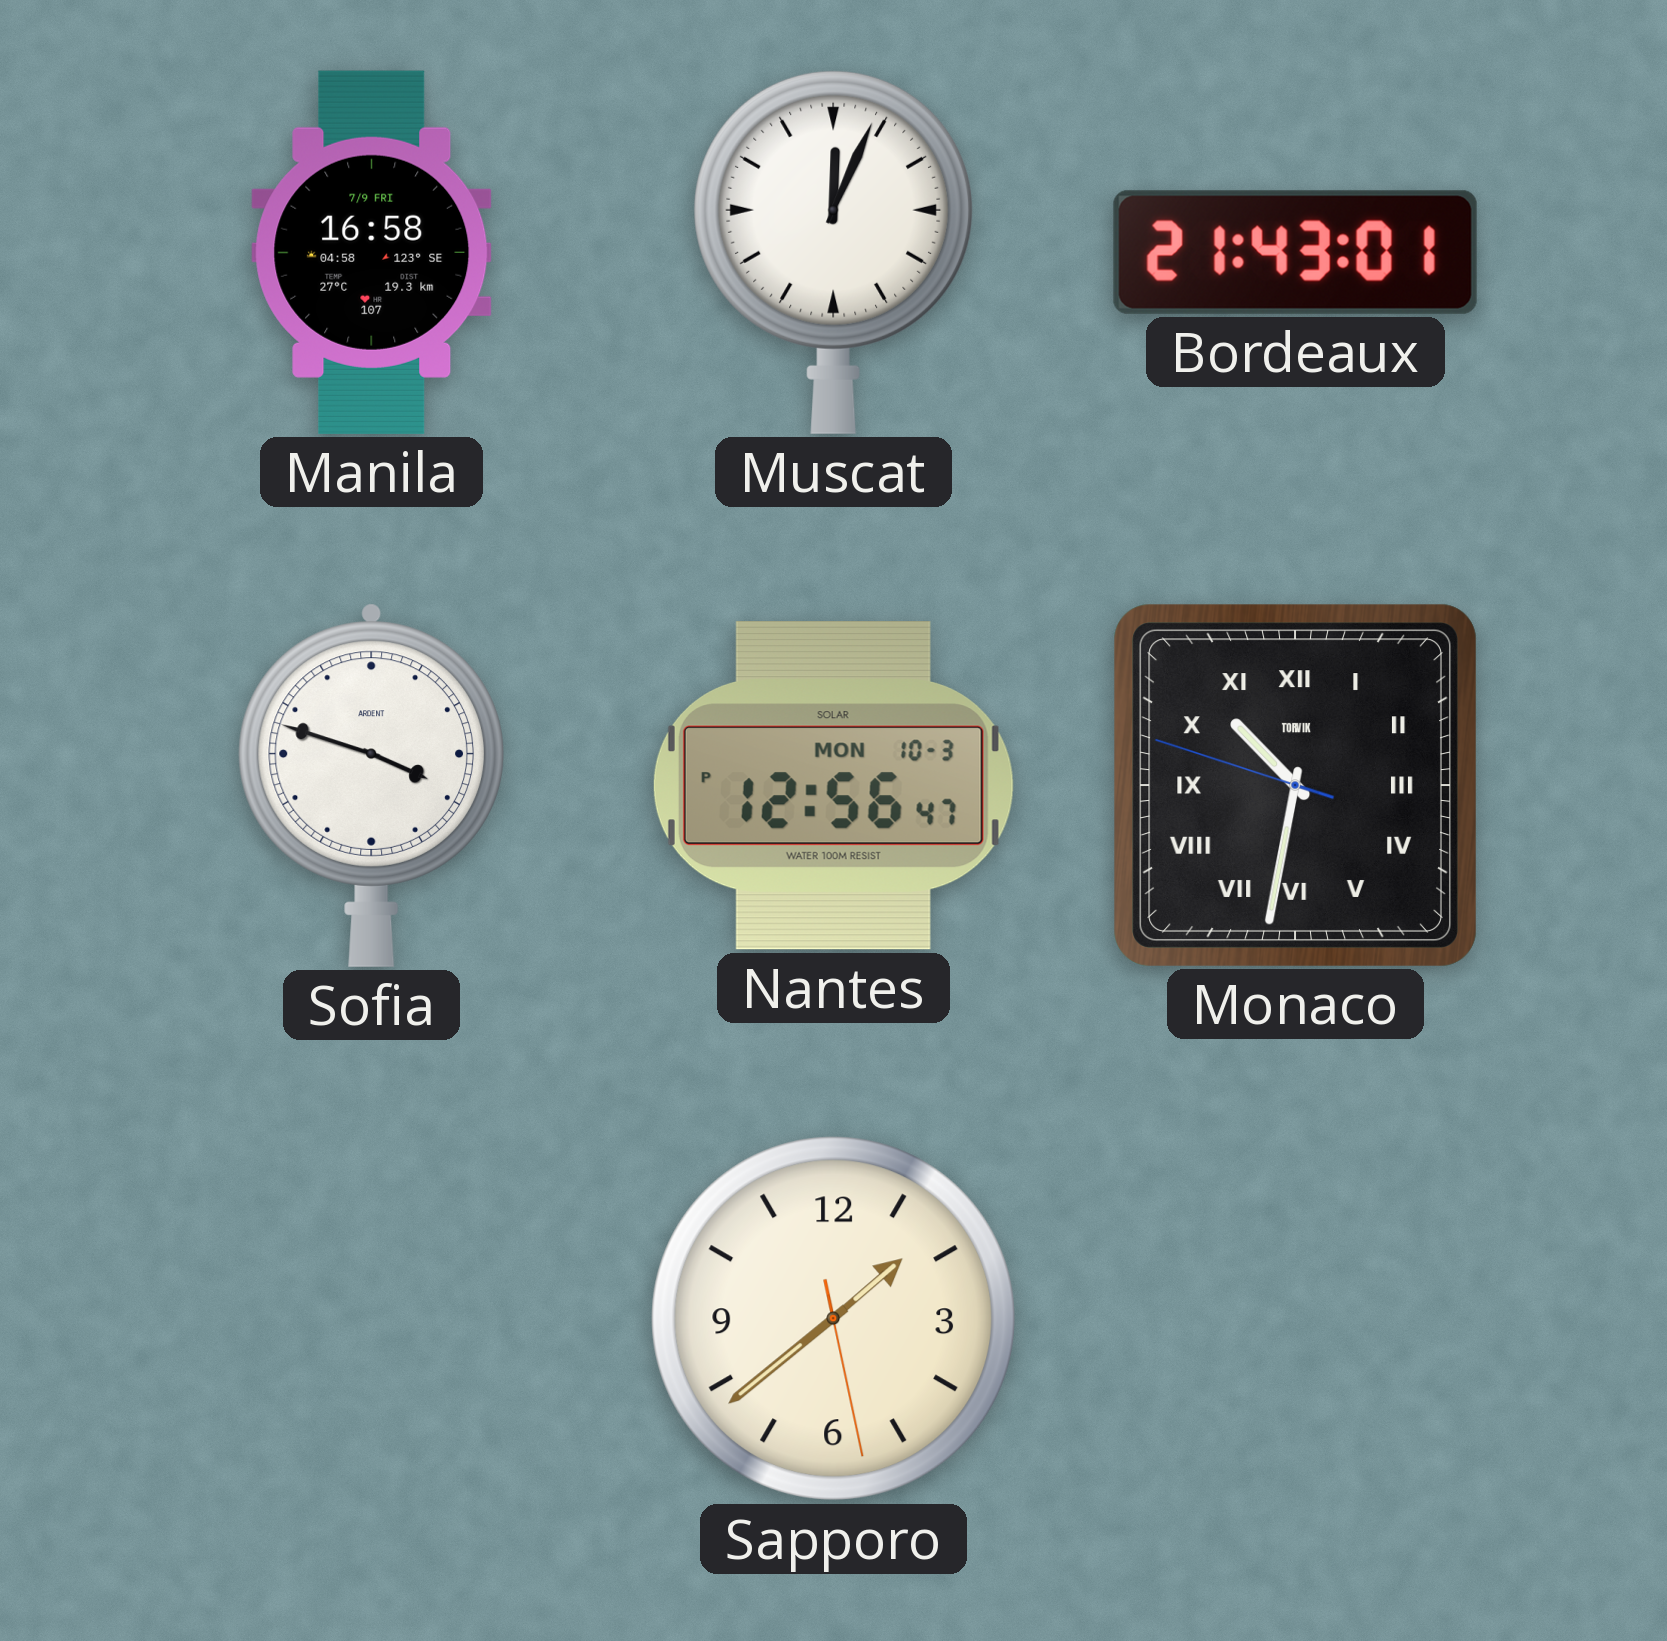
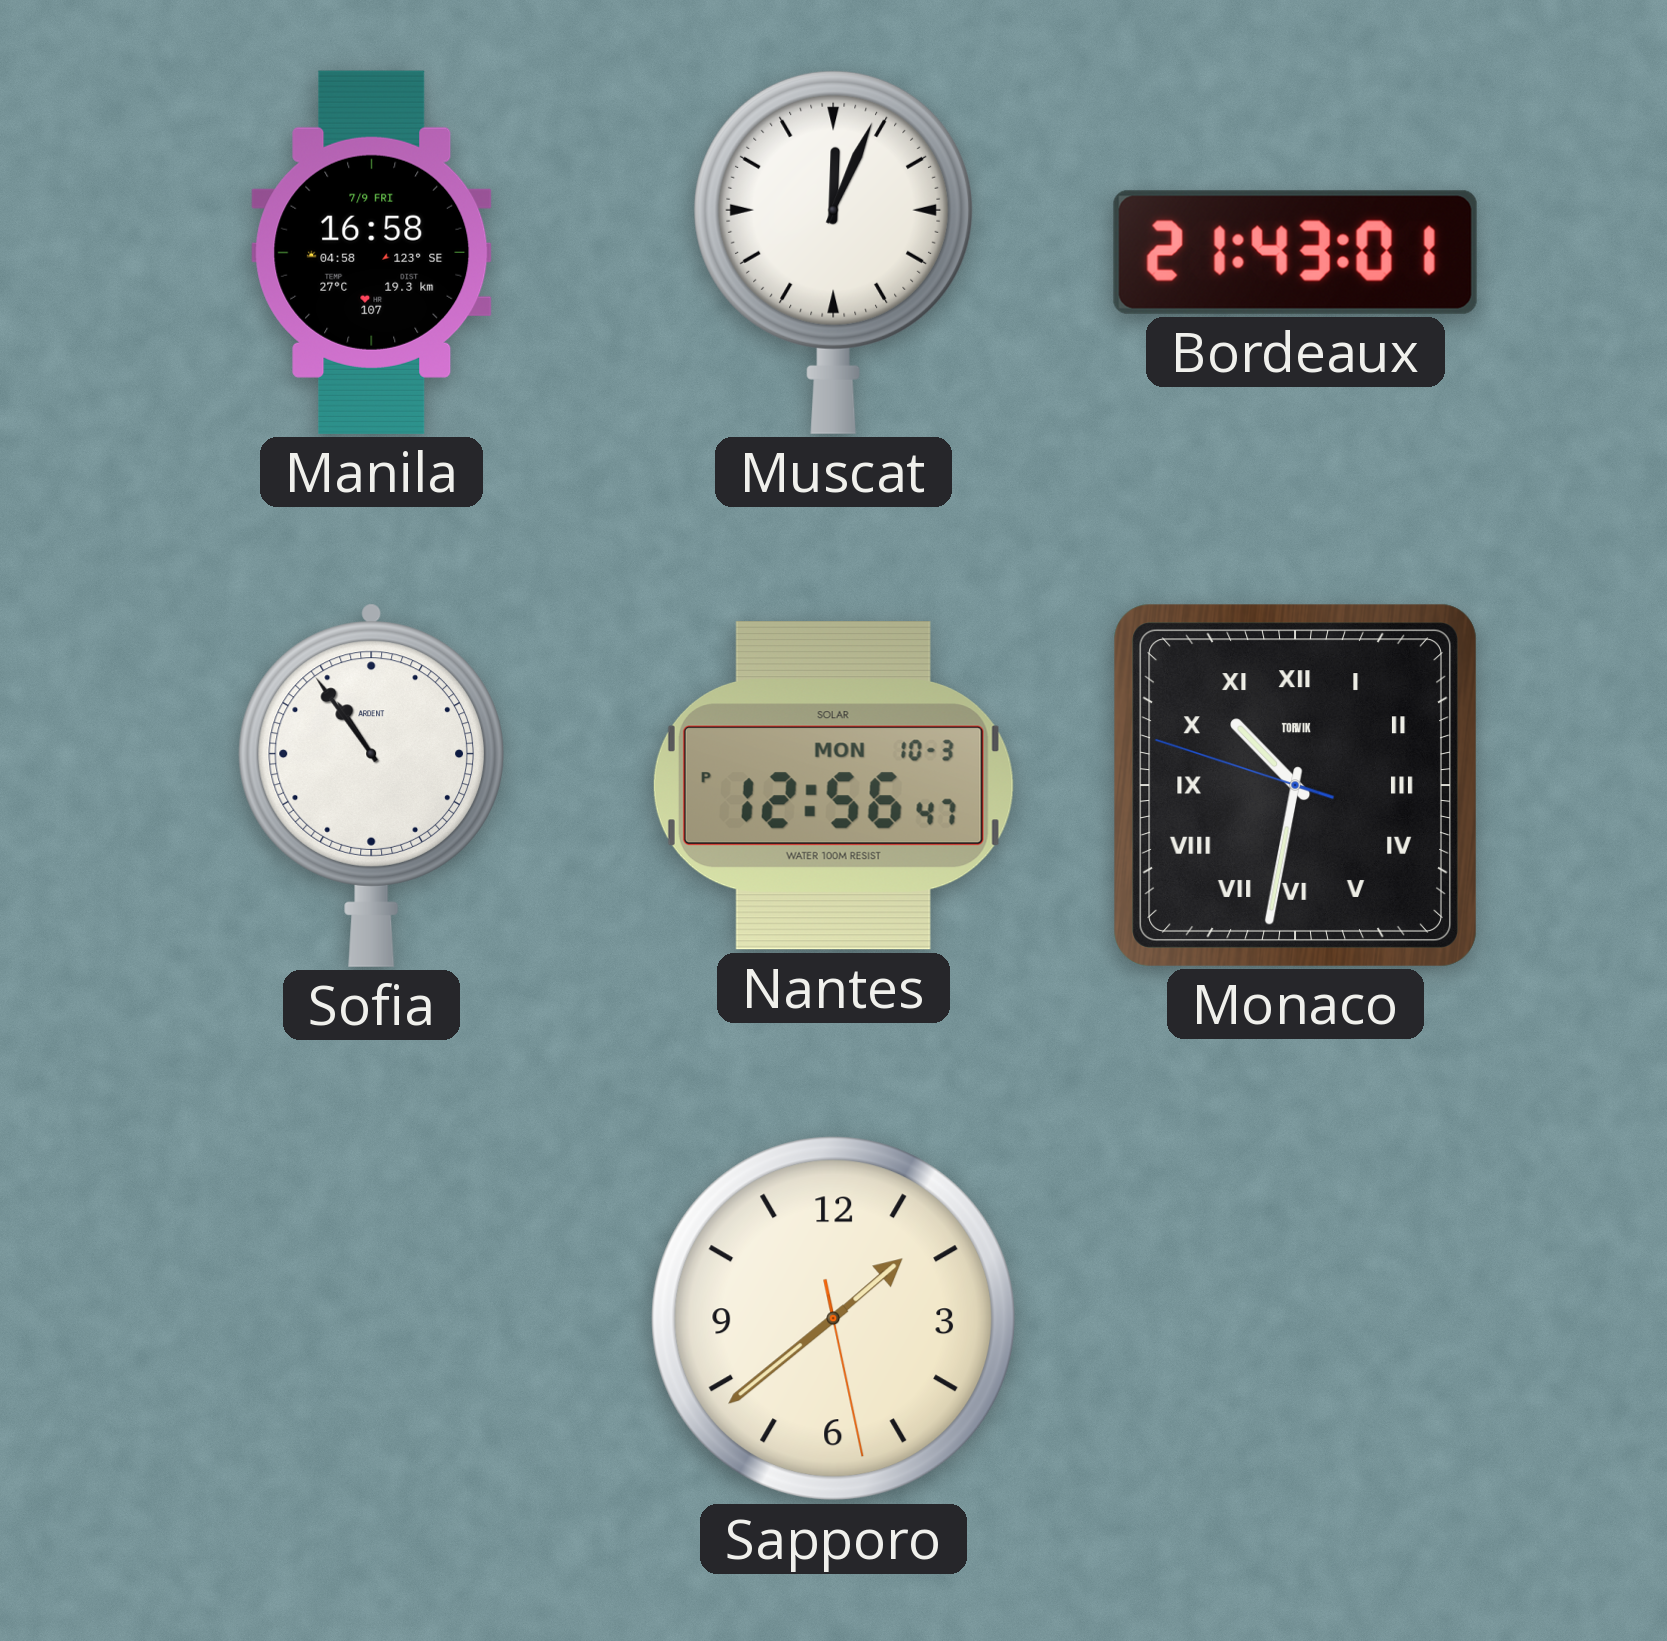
Sofia: 3:48 -> 10:54
